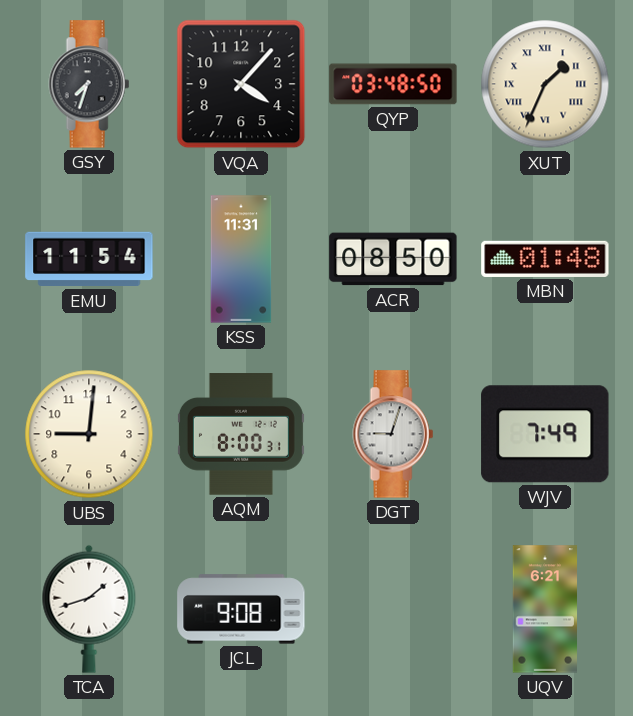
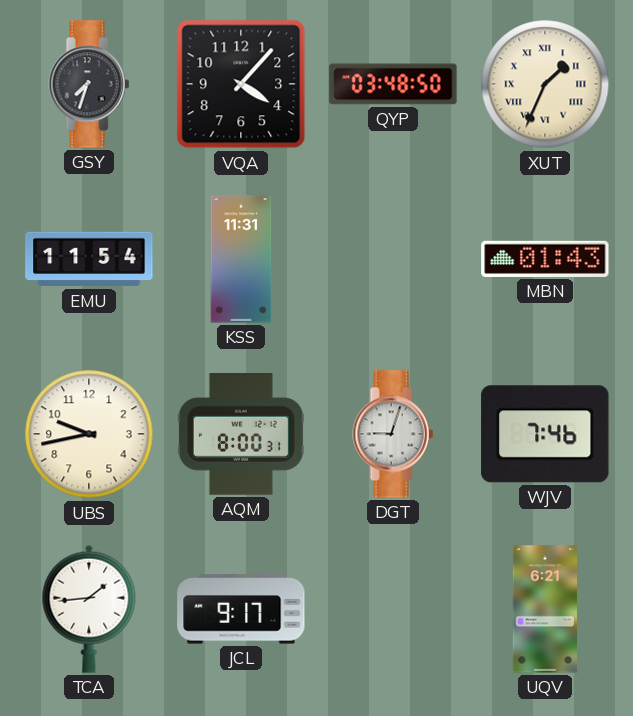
ACR: 08:50 -> none
MBN: 01:48 -> 01:43
UBS: 9:01 -> 9:43
WJV: 7:49 -> 7:46
TCA: 1:42 -> 1:44
JCL: 9:08 -> 9:17
